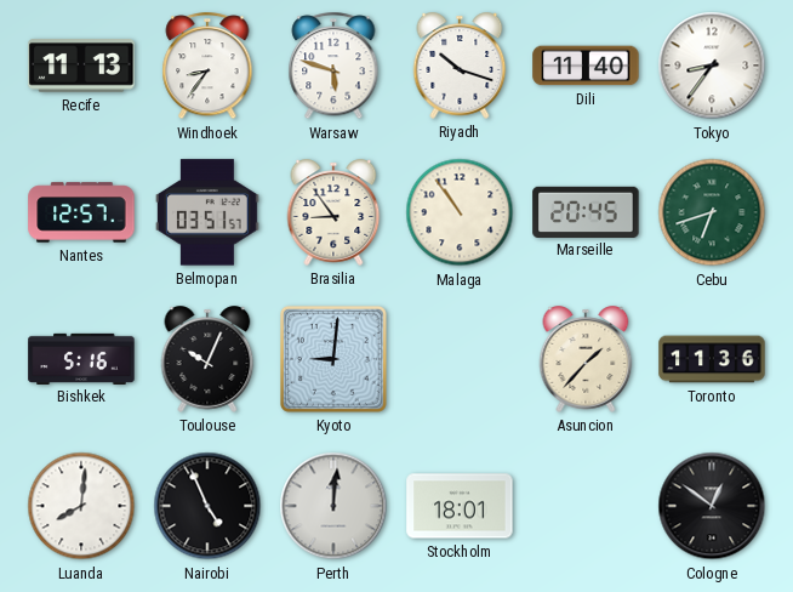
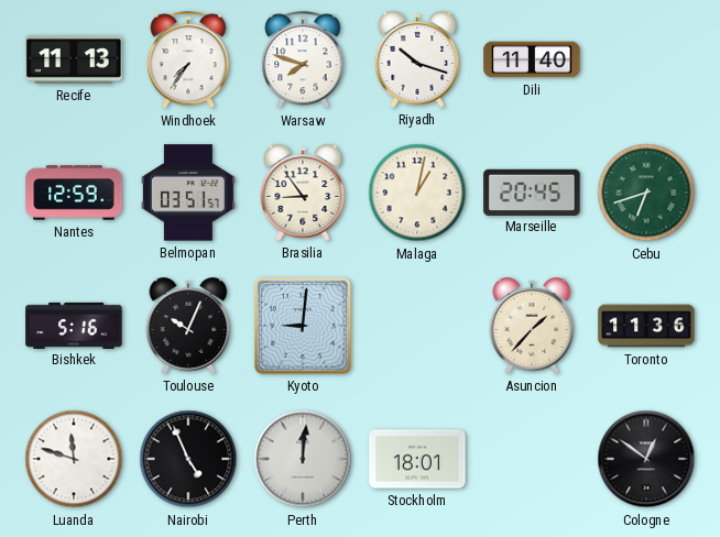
Windhoek: 8:36 -> 7:36
Warsaw: 5:48 -> 7:48
Tokyo: 8:36 -> none
Nantes: 12:57 -> 12:59
Malaga: 10:54 -> 1:02
Luanda: 8:01 -> 11:48
